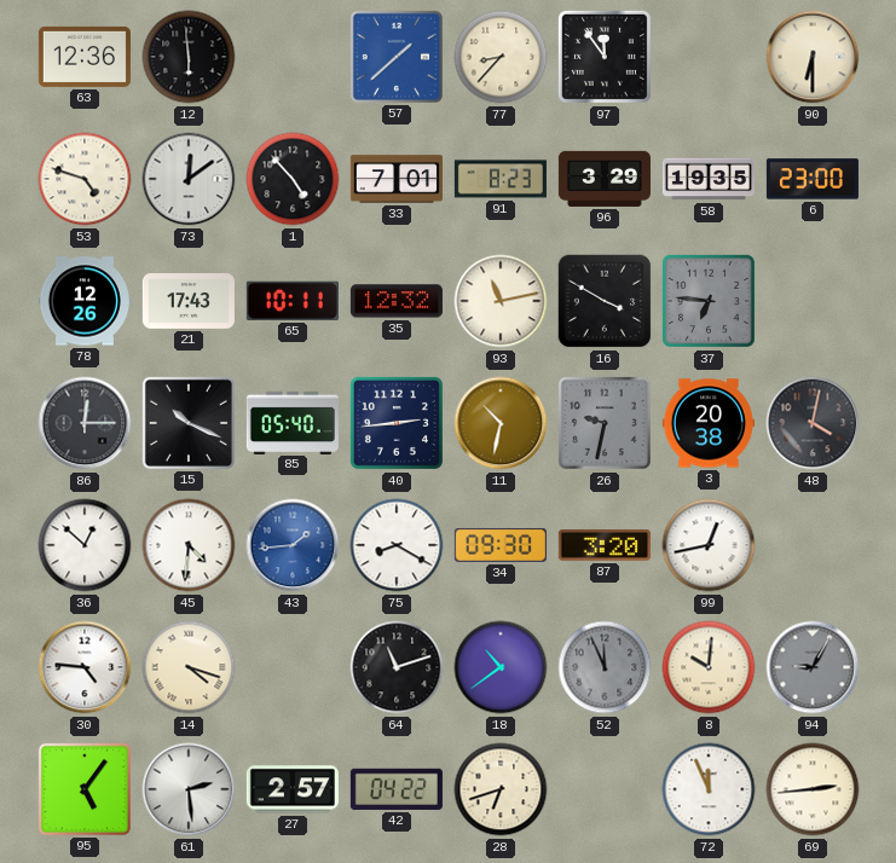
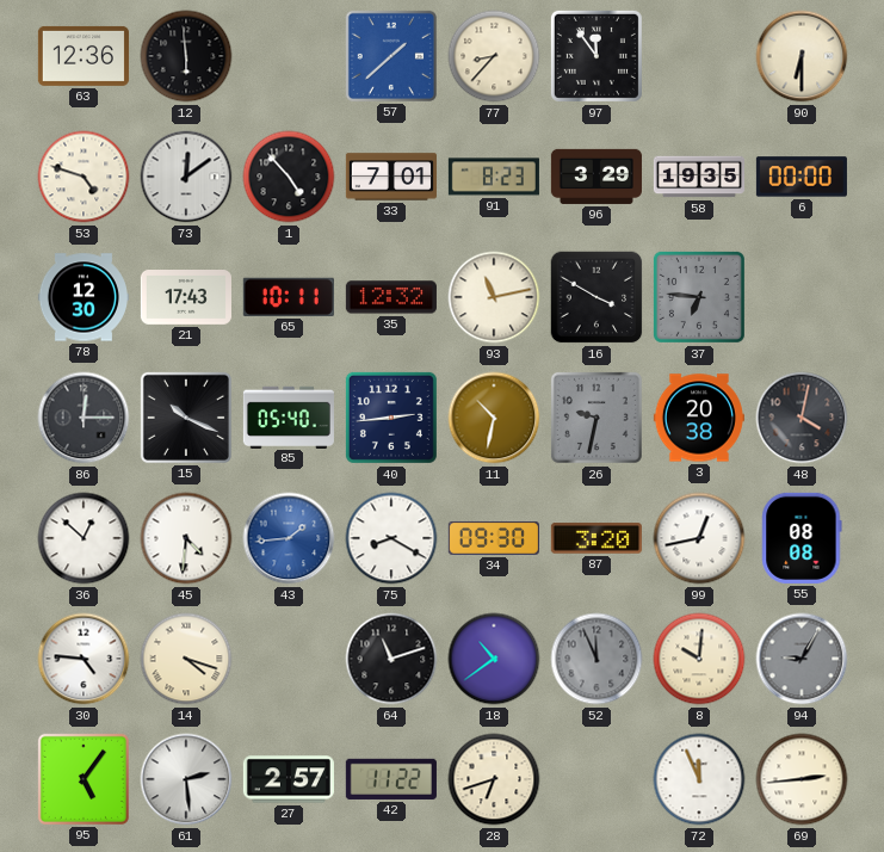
6: 23:00 -> 00:00
78: 12:26 -> 12:30
55: none -> 08:08
42: 04:22 -> 11:22
